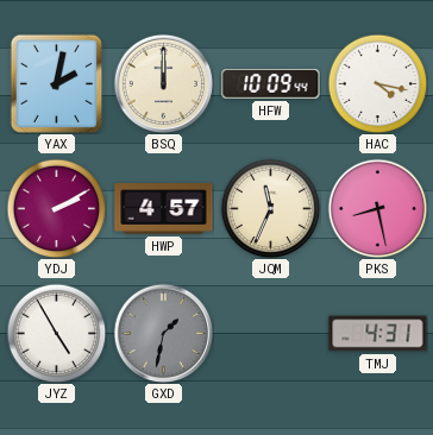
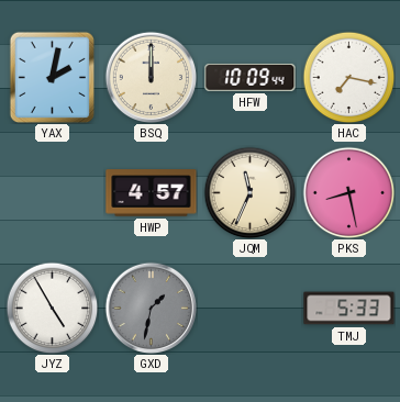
HAC: 4:17 -> 7:17
YDJ: 2:10 -> none
TMJ: 4:31 -> 5:33
